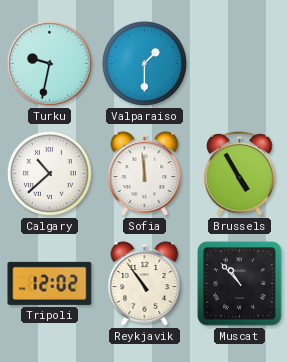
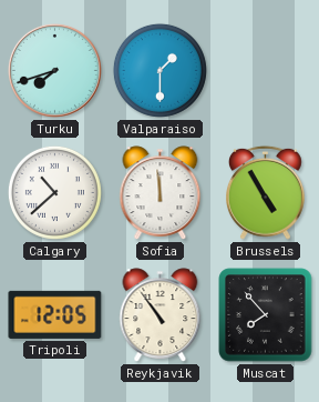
Turku: 9:32 -> 7:42
Tripoli: 12:02 -> 12:05
Muscat: 10:53 -> 7:53
